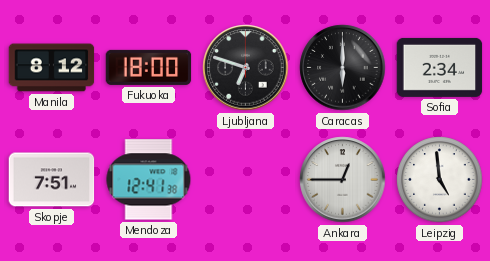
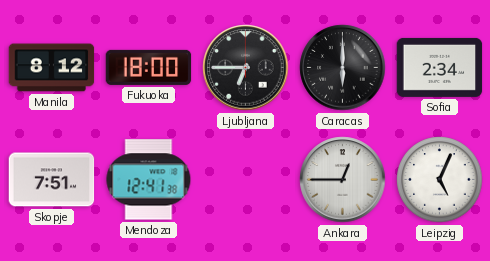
Ljubljana: 6:48 -> 6:45
Leipzig: 4:59 -> 5:04
